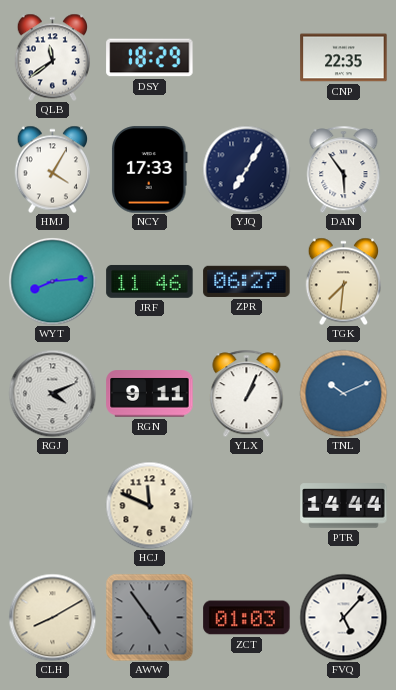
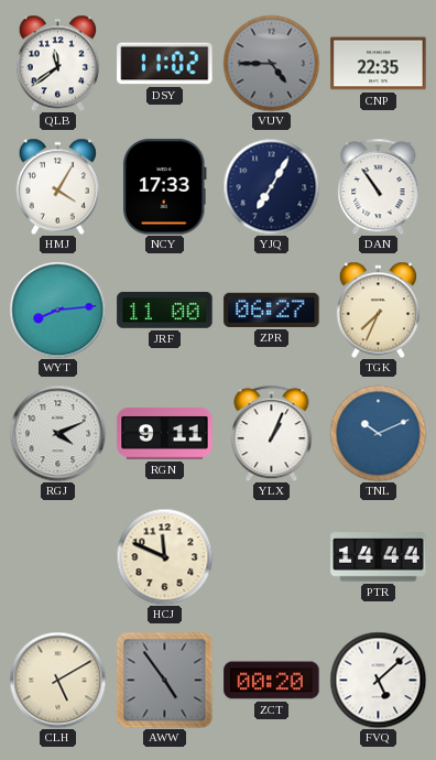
DSY: 18:29 -> 11:02
VUV: none -> 4:45
DAN: 5:54 -> 10:54
JRF: 11:46 -> 11:00
TGK: 7:31 -> 7:34
CLH: 8:10 -> 5:10
ZCT: 01:03 -> 00:20
FVQ: 5:07 -> 5:08
